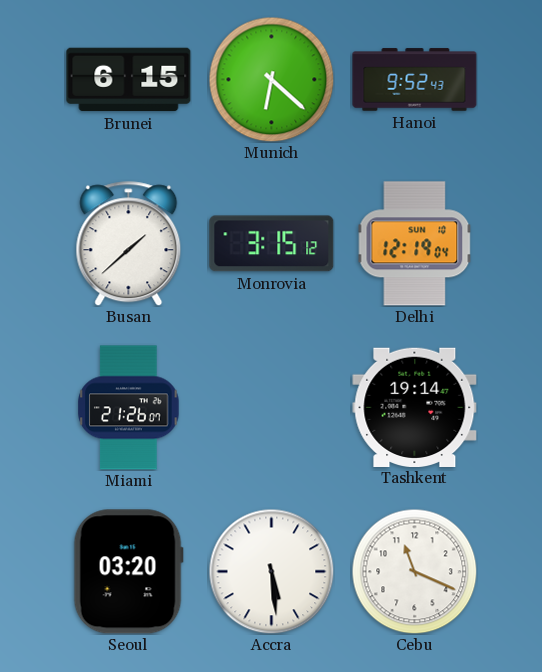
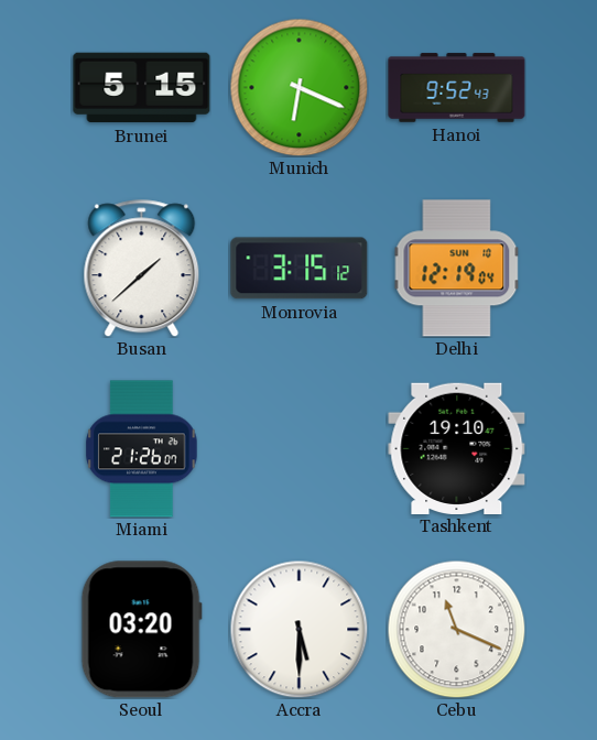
Brunei: 6:15 -> 5:15
Munich: 6:22 -> 6:19
Tashkent: 19:14 -> 19:10
Accra: 5:29 -> 5:30
